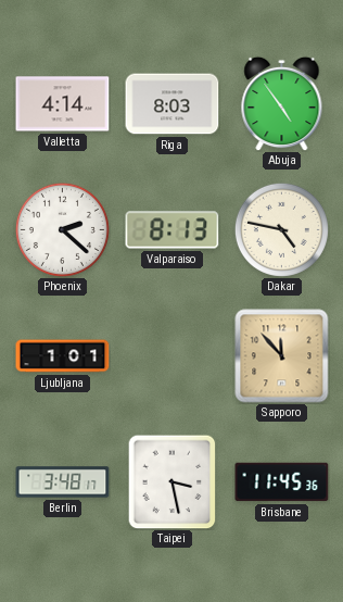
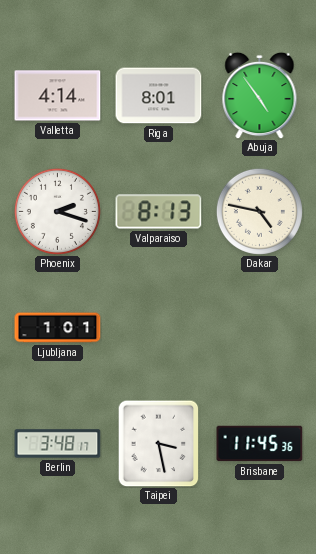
Riga: 8:03 -> 8:01
Phoenix: 2:22 -> 2:18
Sapporo: 11:53 -> none
